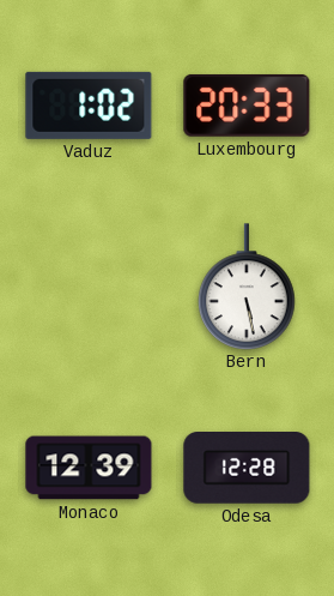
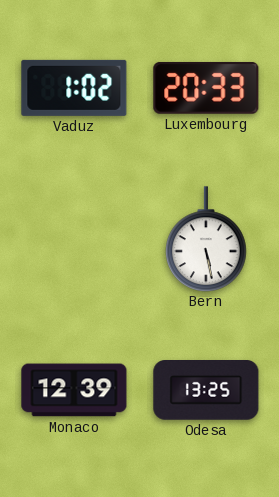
Odesa: 12:28 -> 13:25
